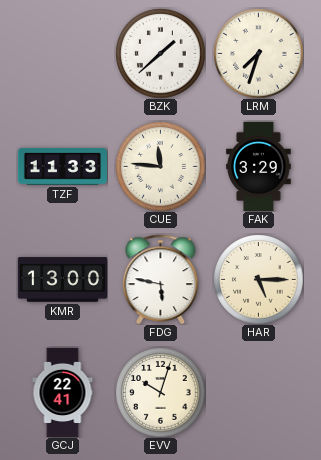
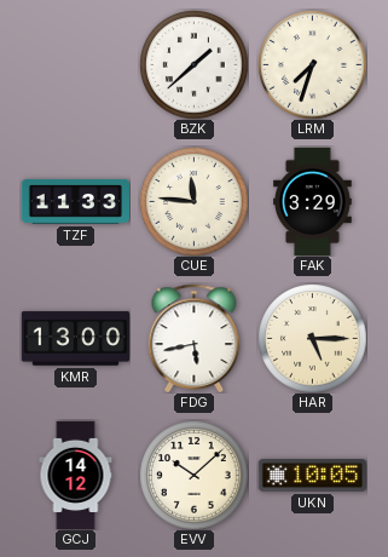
FDG: 5:47 -> 5:43
GCJ: 22:41 -> 14:12
EVV: 10:03 -> 10:08
UKN: none -> 10:05
